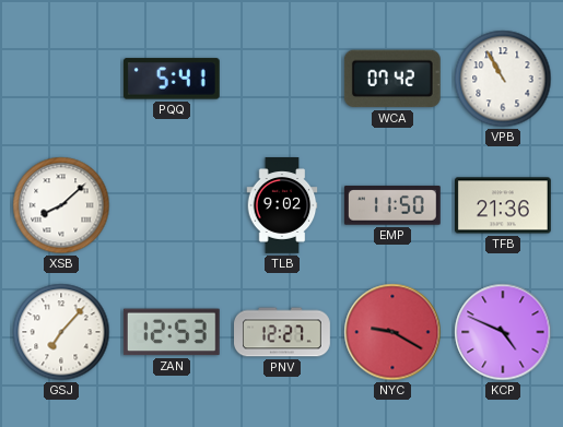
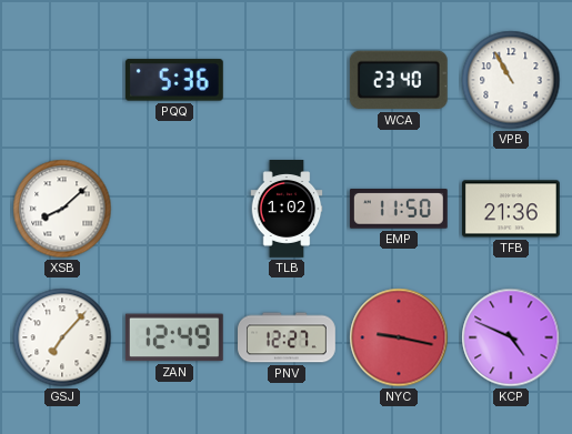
PQQ: 5:41 -> 5:36
WCA: 07:42 -> 23:40
TLB: 9:02 -> 1:02
ZAN: 12:53 -> 12:49
NYC: 9:20 -> 9:17
